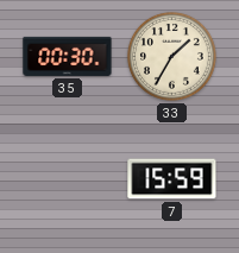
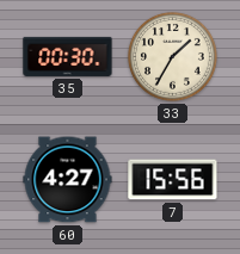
60: none -> 4:27
7: 15:59 -> 15:56
